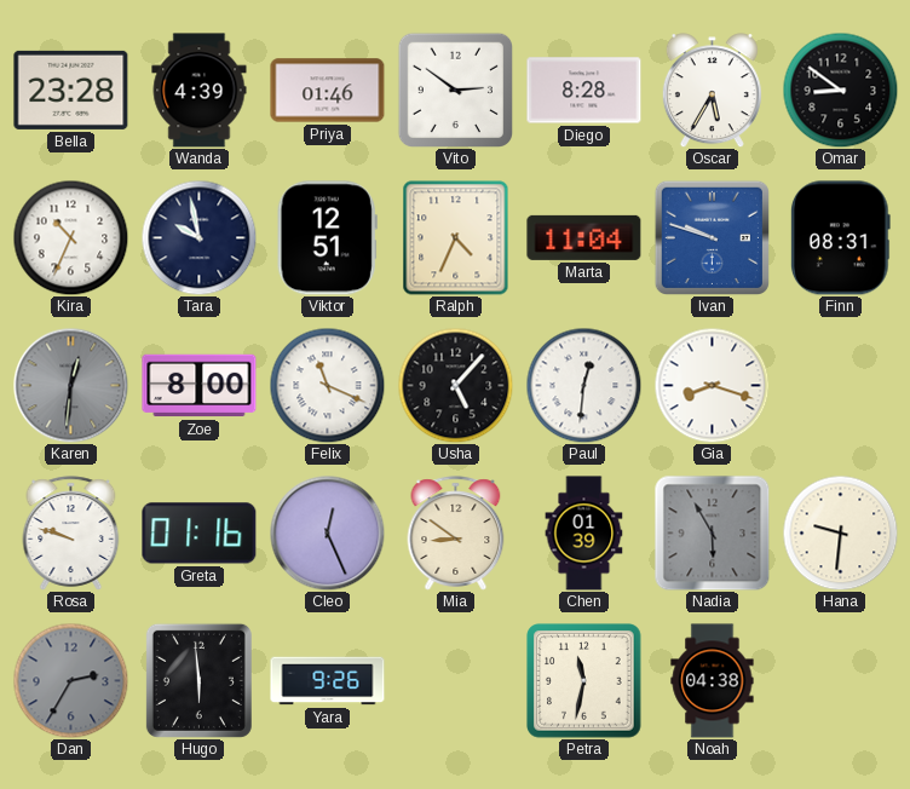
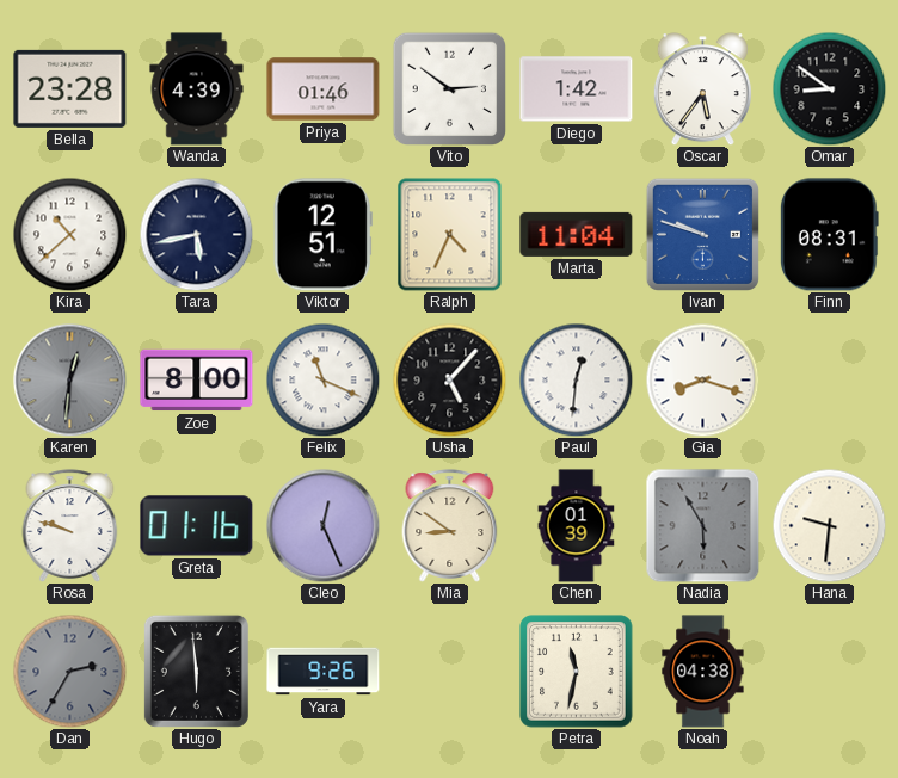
Diego: 8:28 -> 1:42
Oscar: 5:35 -> 5:36
Kira: 10:34 -> 10:38
Tara: 9:58 -> 5:43
